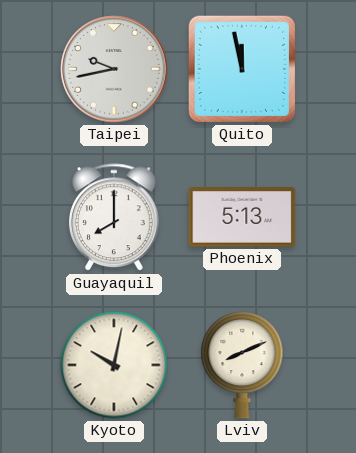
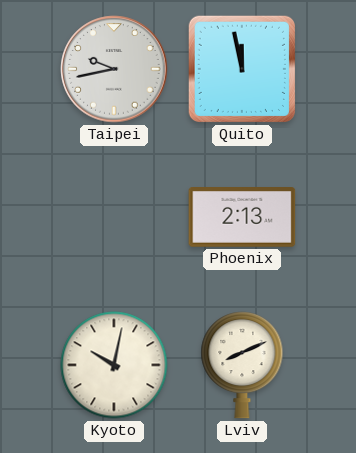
Guayaquil: 8:00 -> none
Phoenix: 5:13 -> 2:13
